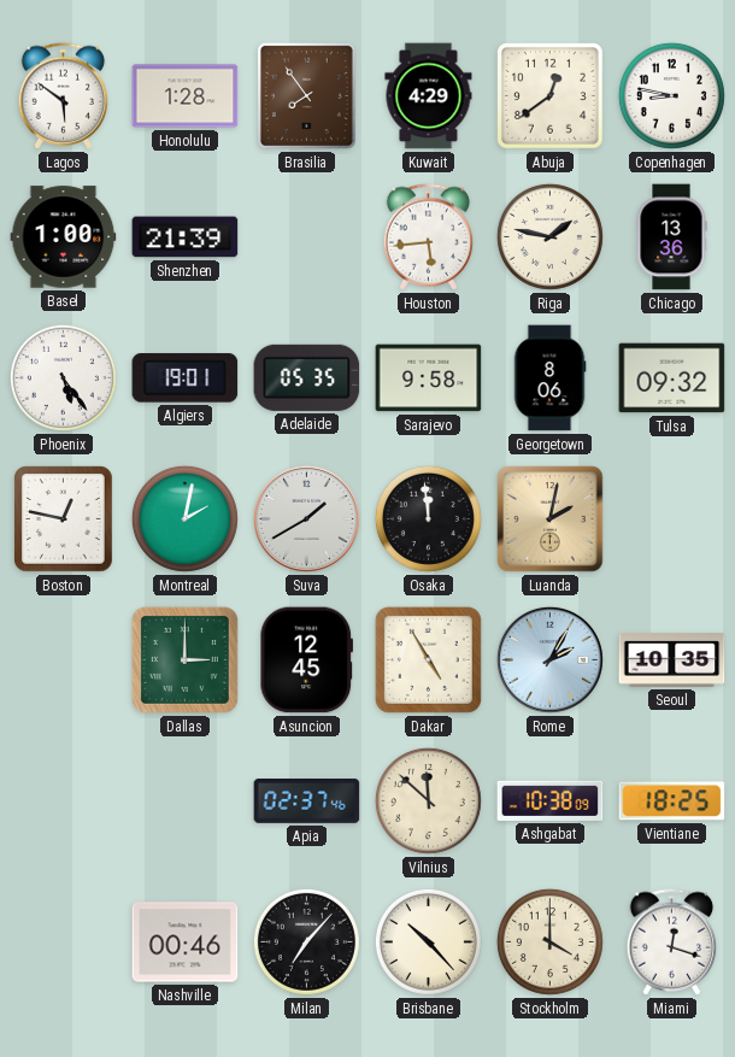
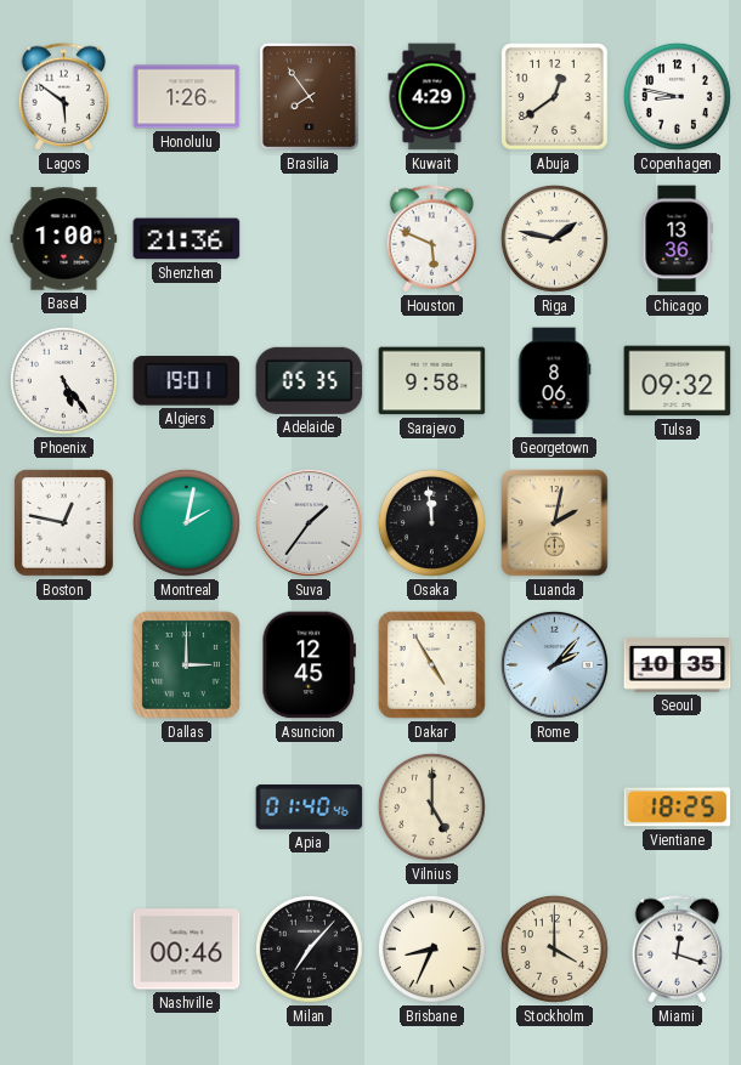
Honolulu: 1:28 -> 1:26
Shenzhen: 21:39 -> 21:36
Houston: 5:44 -> 5:49
Suva: 1:40 -> 1:36
Rome: 2:05 -> 2:07
Apia: 02:37 -> 01:40
Vilnius: 11:52 -> 5:00
Ashgabat: 10:38 -> none
Brisbane: 10:23 -> 8:34
